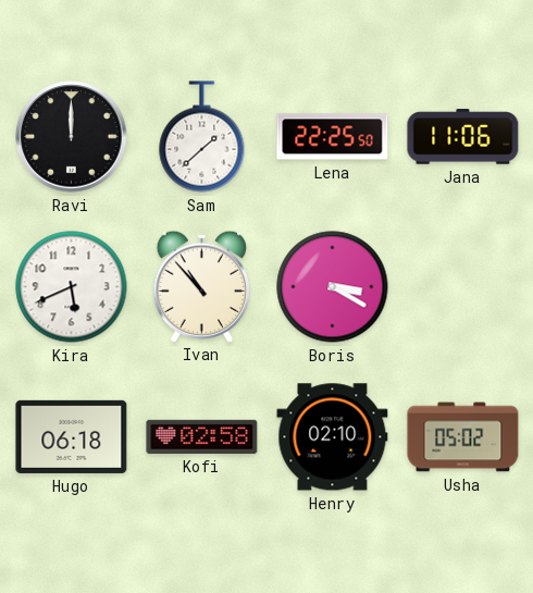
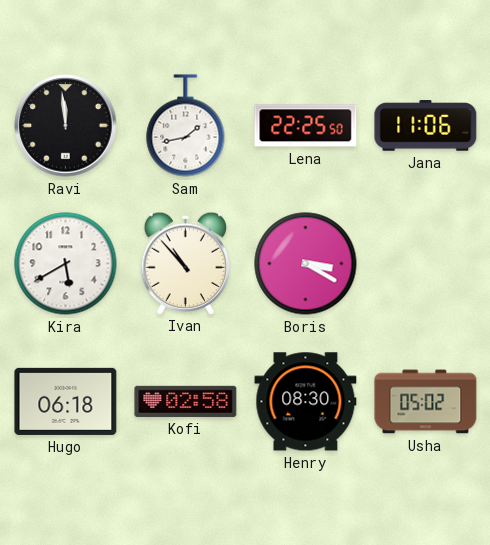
Ravi: 12:00 -> 11:59
Sam: 1:38 -> 1:43
Kira: 5:41 -> 5:40
Henry: 02:10 -> 08:30
